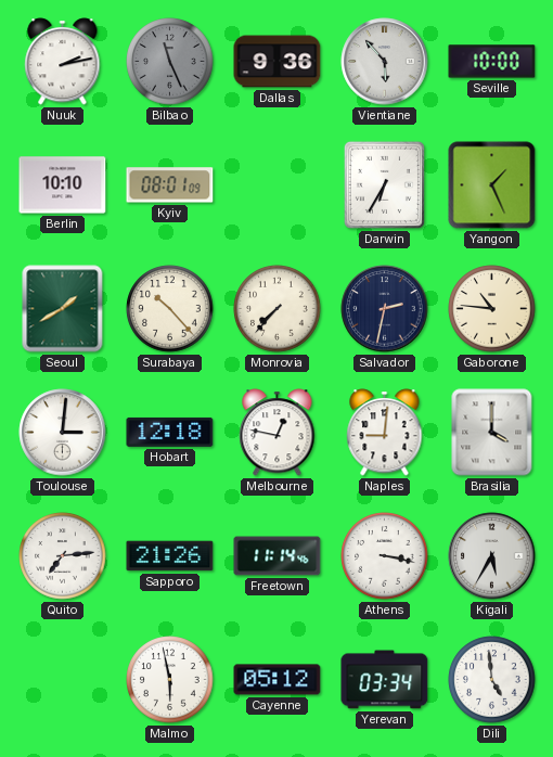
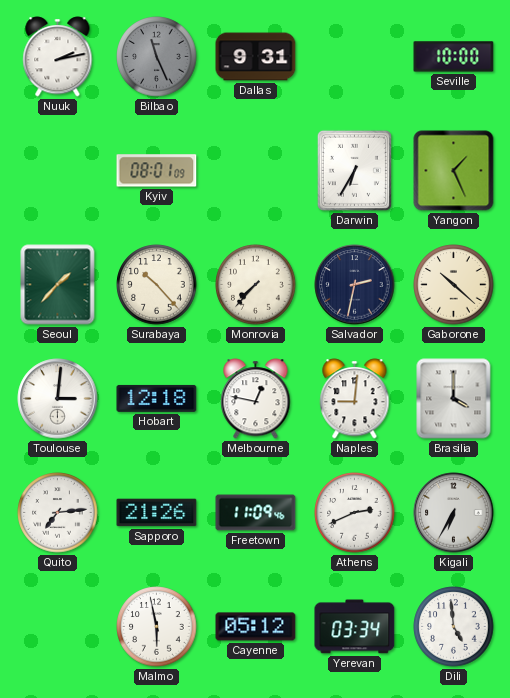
Dallas: 9:36 -> 9:31
Vientiane: 5:53 -> none
Berlin: 10:10 -> none
Seoul: 1:40 -> 1:37
Gaborone: 10:46 -> 10:22
Freetown: 11:14 -> 11:09
Athens: 3:17 -> 2:41
Kigali: 5:35 -> 6:35
